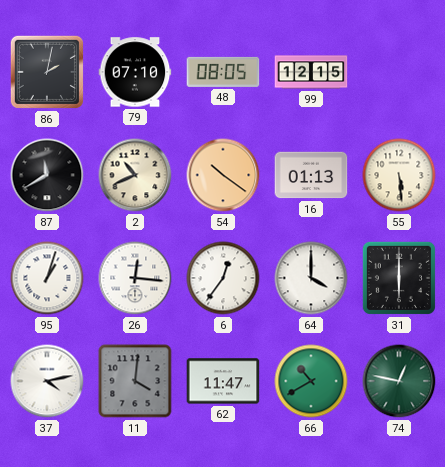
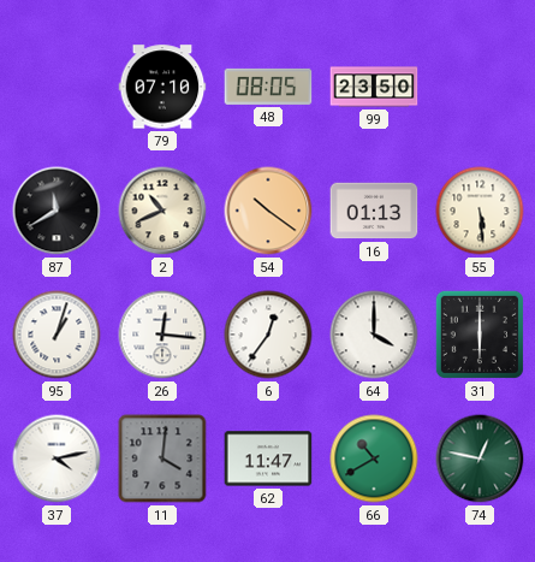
86: 2:02 -> none
99: 12:15 -> 23:50
